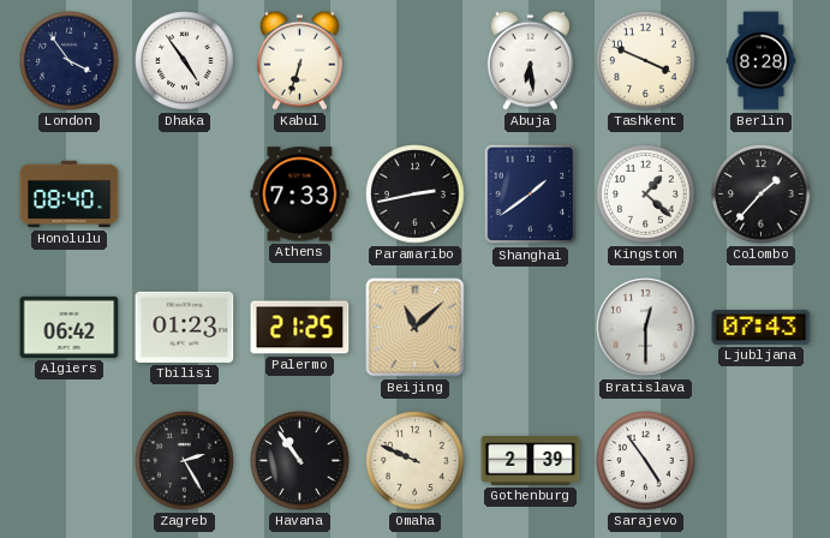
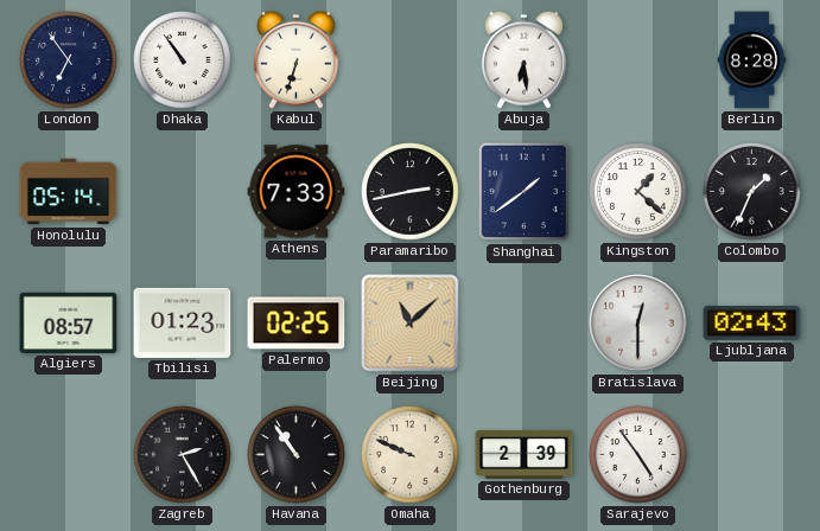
London: 3:54 -> 6:54
Dhaka: 4:54 -> 10:54
Tashkent: 3:49 -> none
Honolulu: 08:40 -> 05:14
Colombo: 1:37 -> 1:34
Algiers: 06:42 -> 08:57
Palermo: 21:25 -> 02:25
Ljubljana: 07:43 -> 02:43
